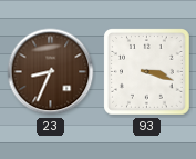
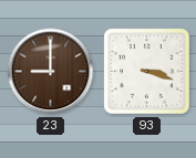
23: 8:34 -> 9:00
